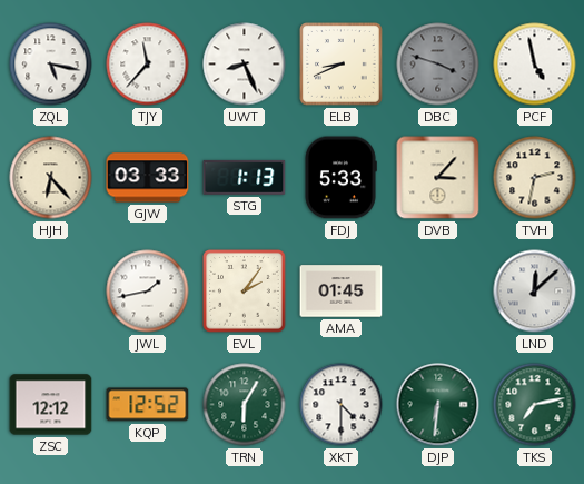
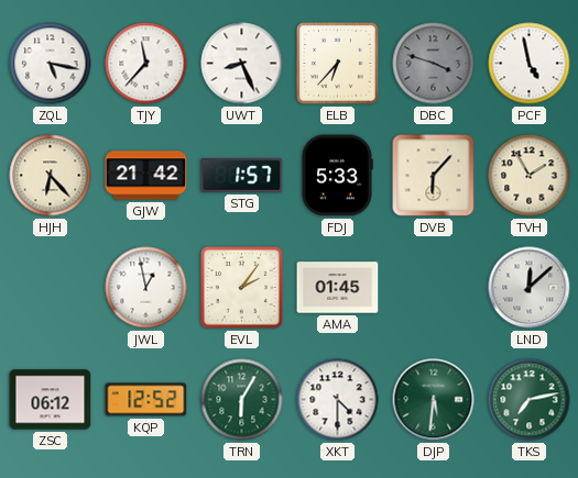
ELB: 8:41 -> 6:37
GJW: 03:33 -> 21:42
STG: 1:13 -> 1:57
DVB: 3:07 -> 6:07
TVH: 2:32 -> 1:55
JWL: 1:43 -> 12:58
ZSC: 12:12 -> 06:12
DJP: 6:31 -> 5:31
